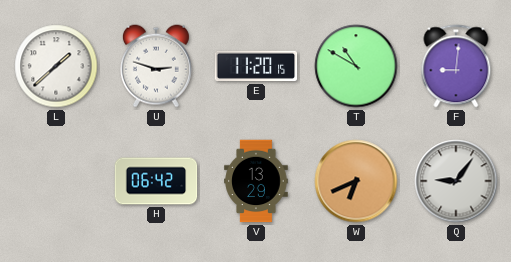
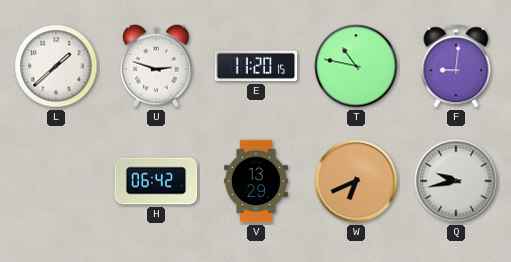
T: 10:50 -> 10:47
Q: 9:06 -> 9:43
